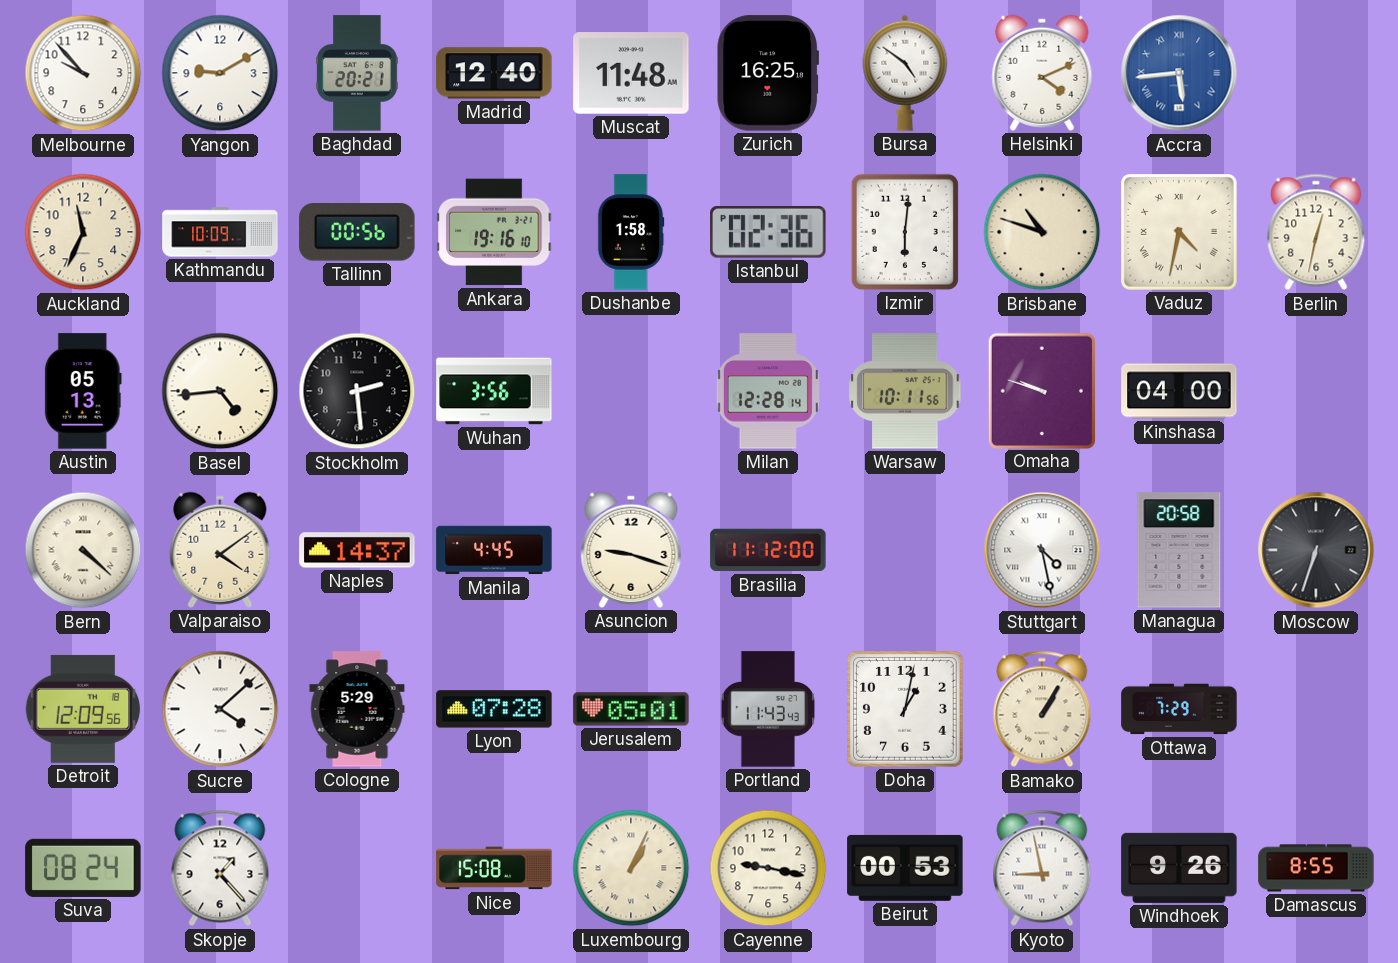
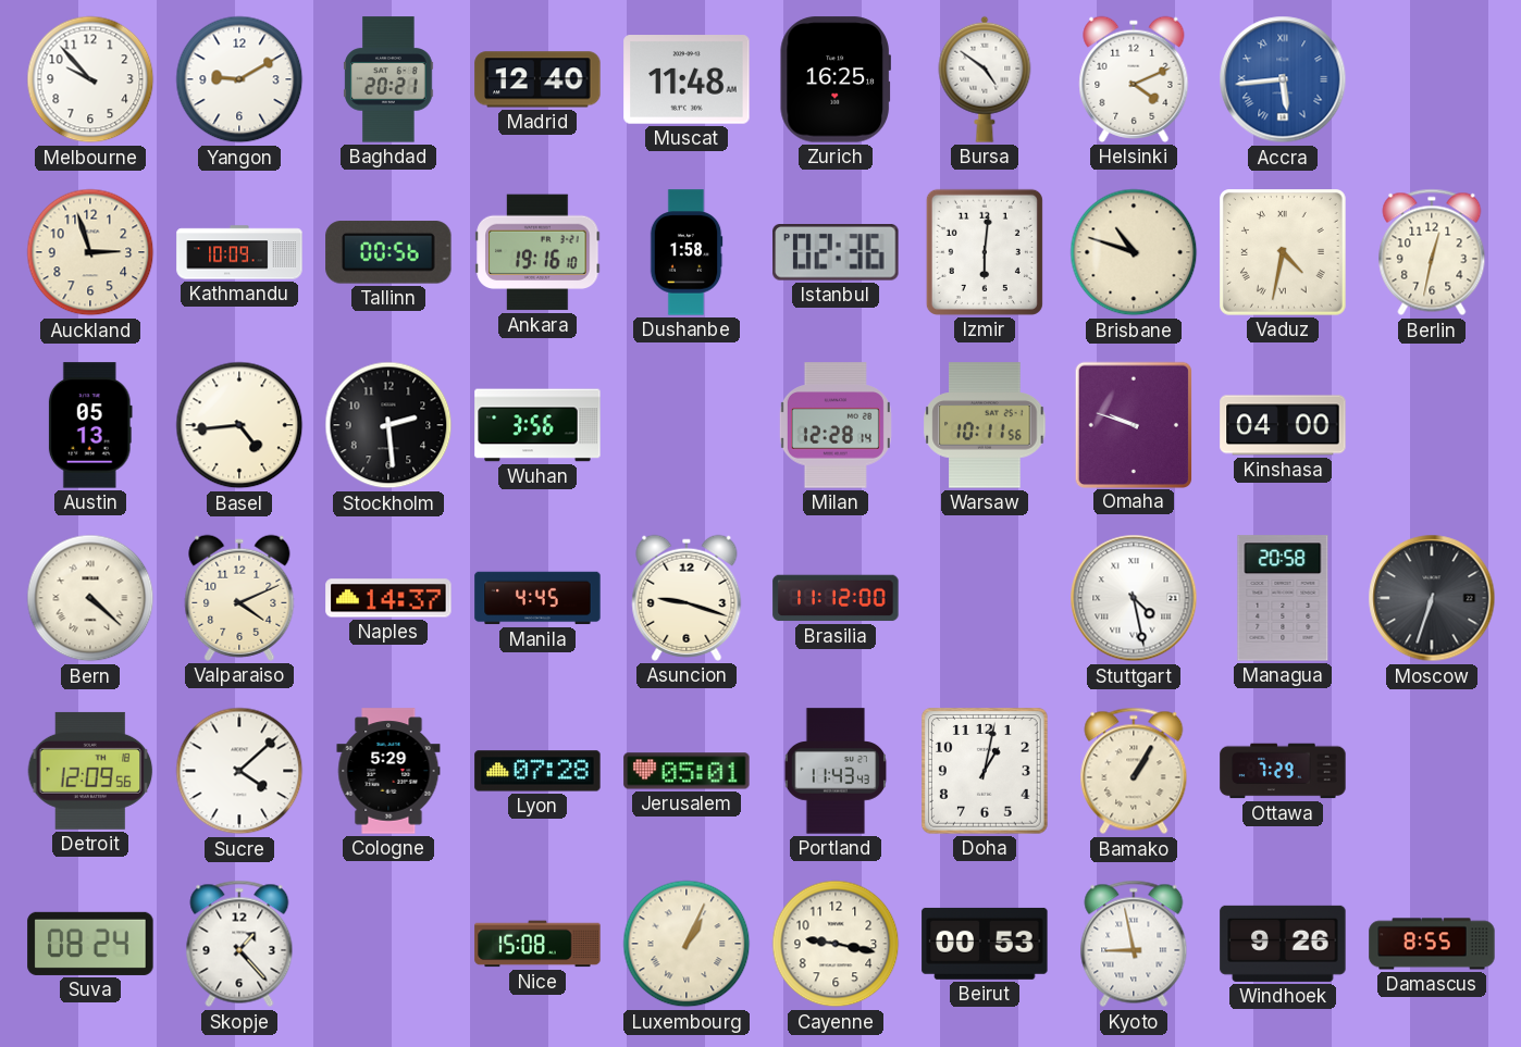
Auckland: 11:34 -> 2:57
Valparaiso: 4:09 -> 4:11
